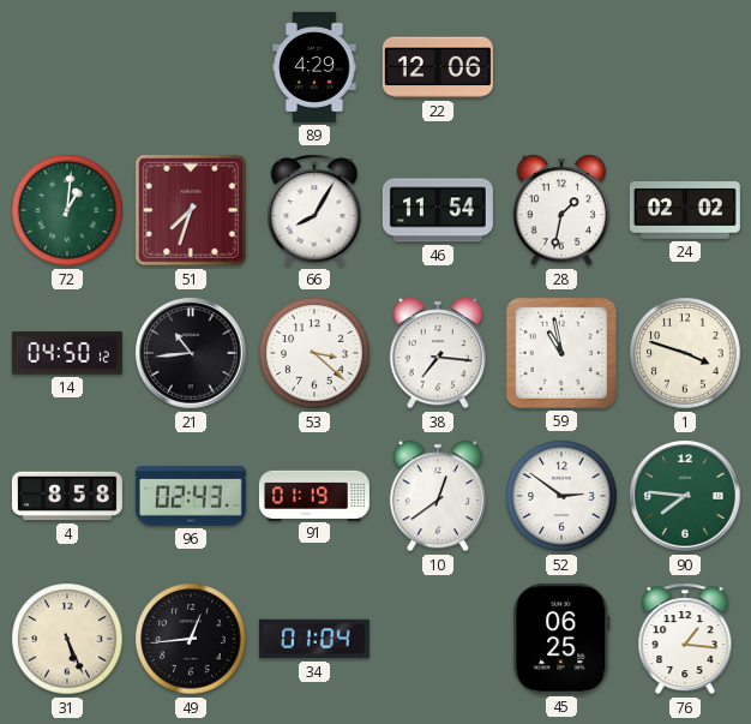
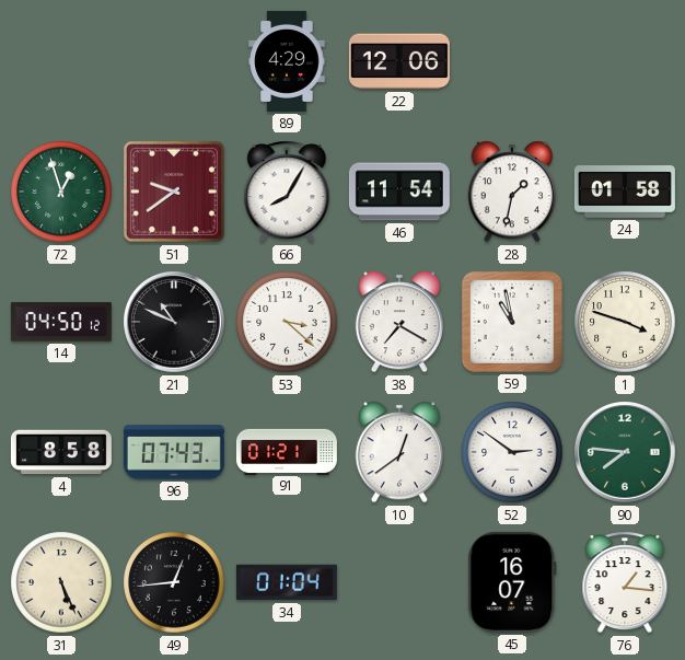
72: 1:01 -> 12:57
51: 7:33 -> 9:39
24: 02:02 -> 01:58
21: 10:44 -> 10:49
38: 7:16 -> 7:20
96: 02:43 -> 07:43
91: 01:19 -> 01:21
45: 06:25 -> 16:07
